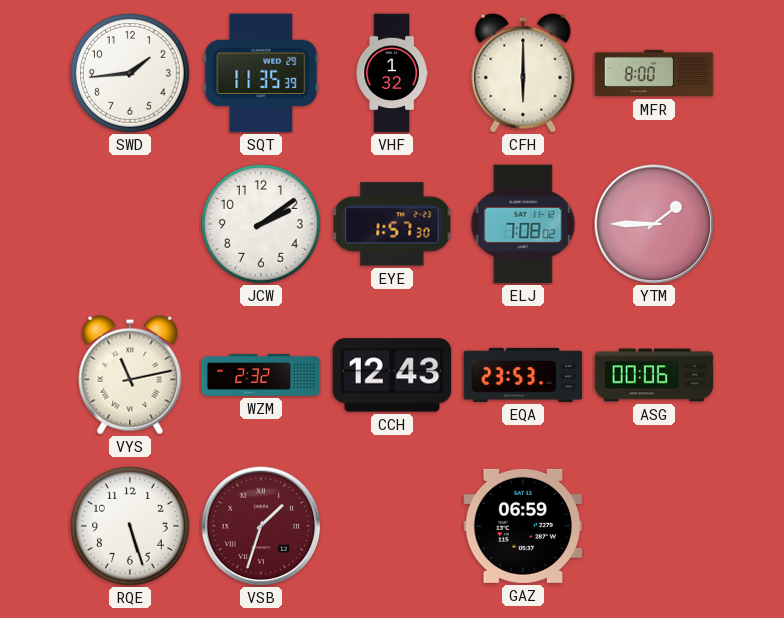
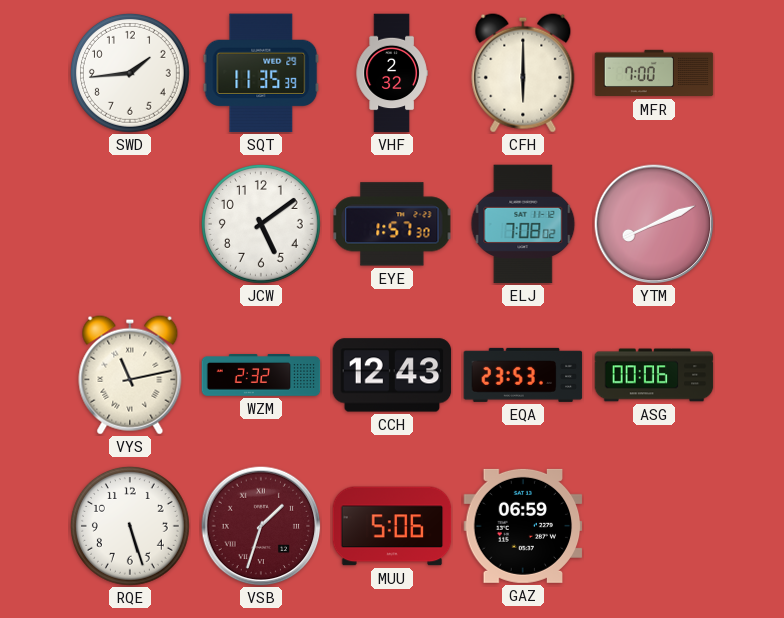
VHF: 1:32 -> 2:32
MFR: 8:00 -> 7:00
JCW: 2:09 -> 5:09
YTM: 1:45 -> 8:11
MUU: none -> 5:06
